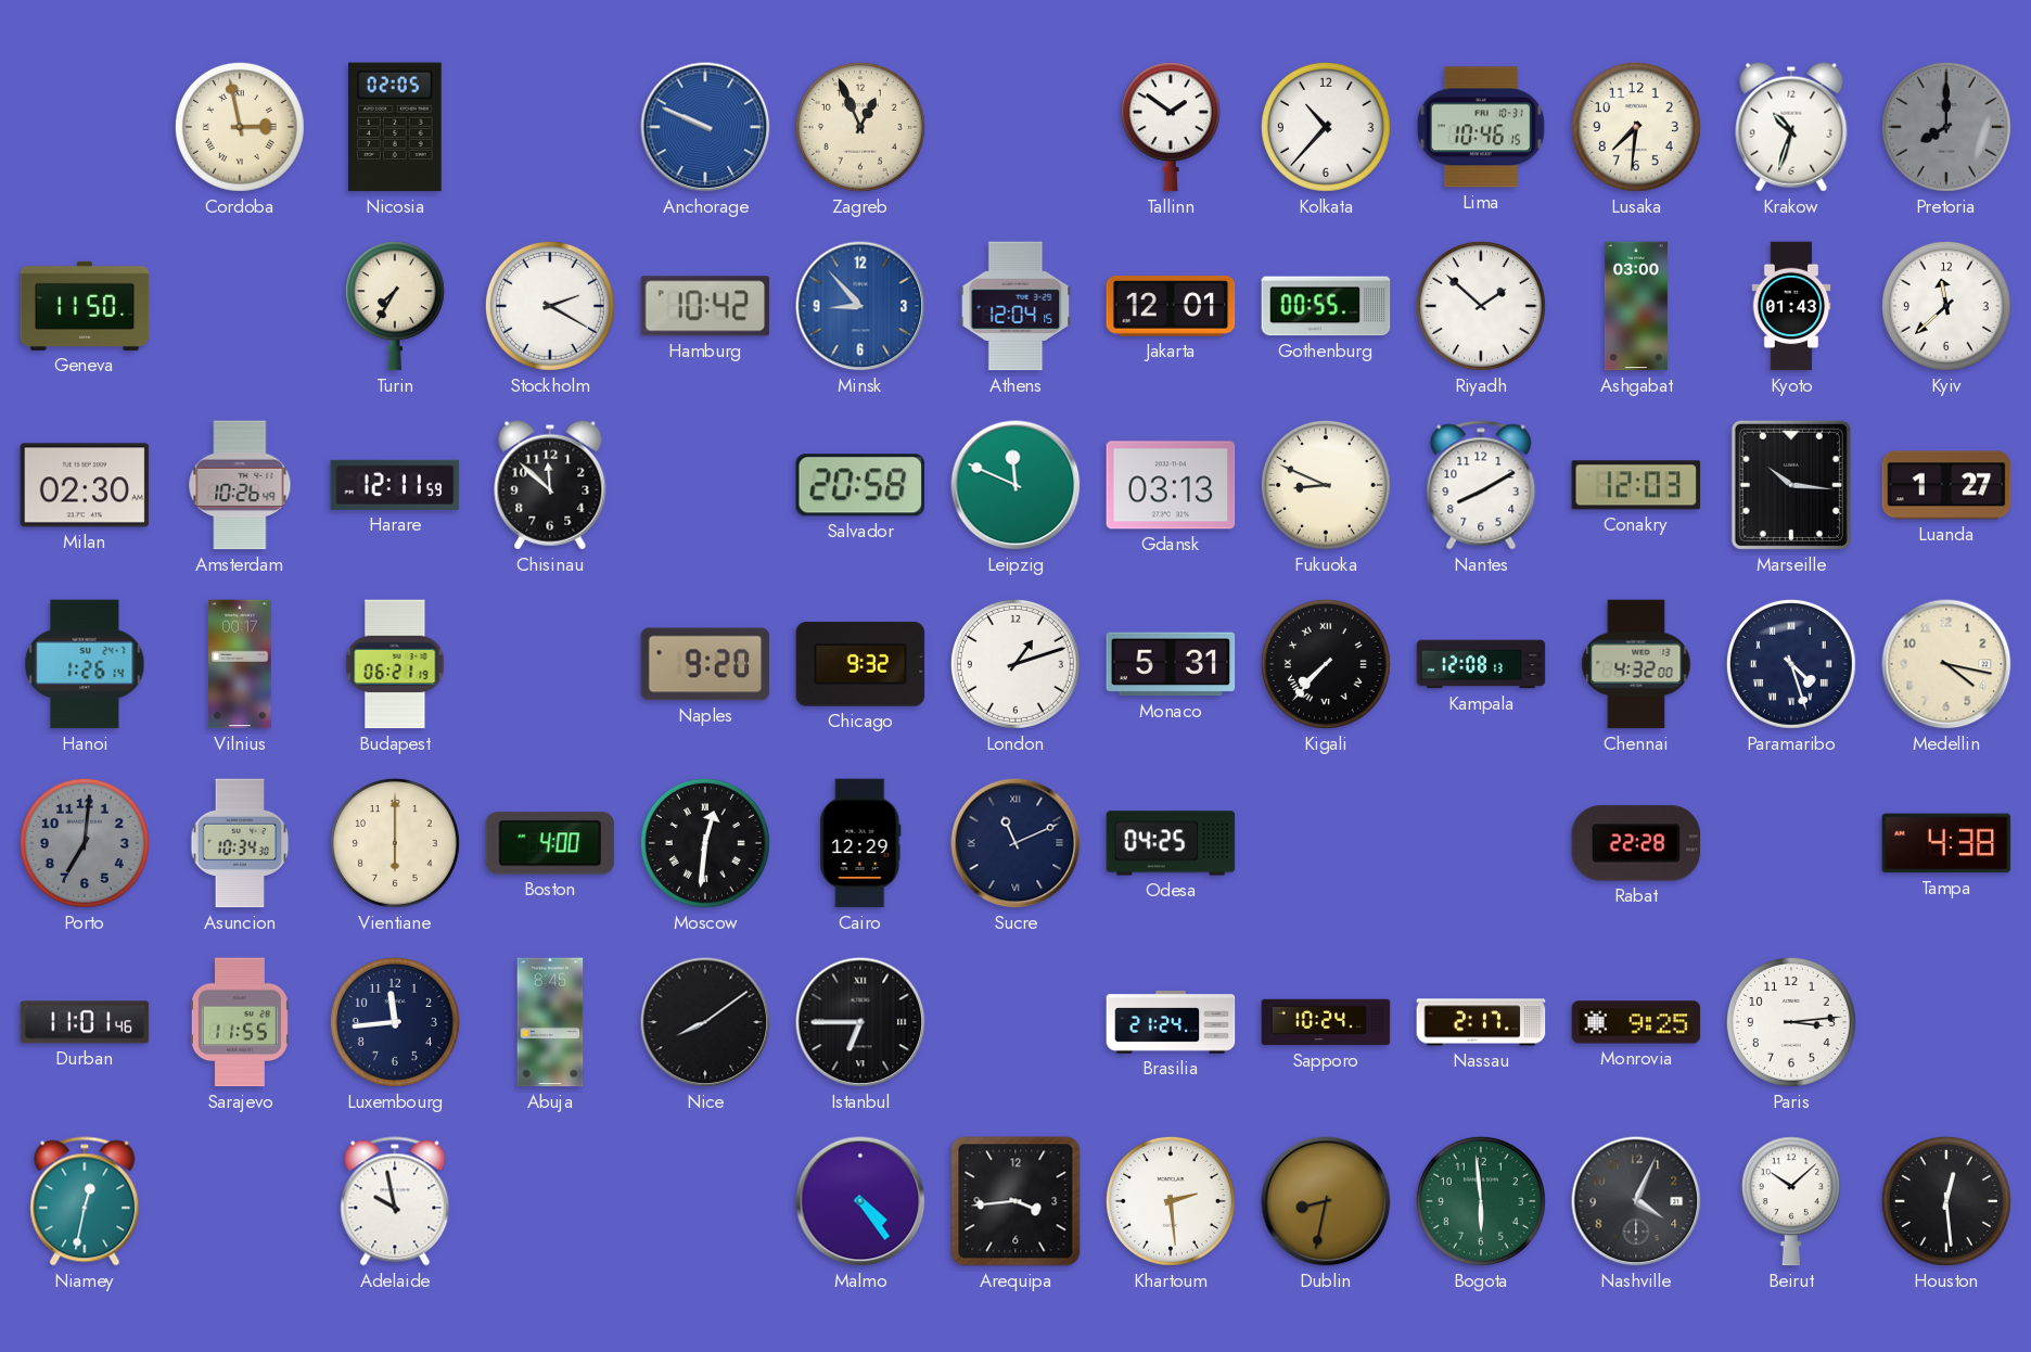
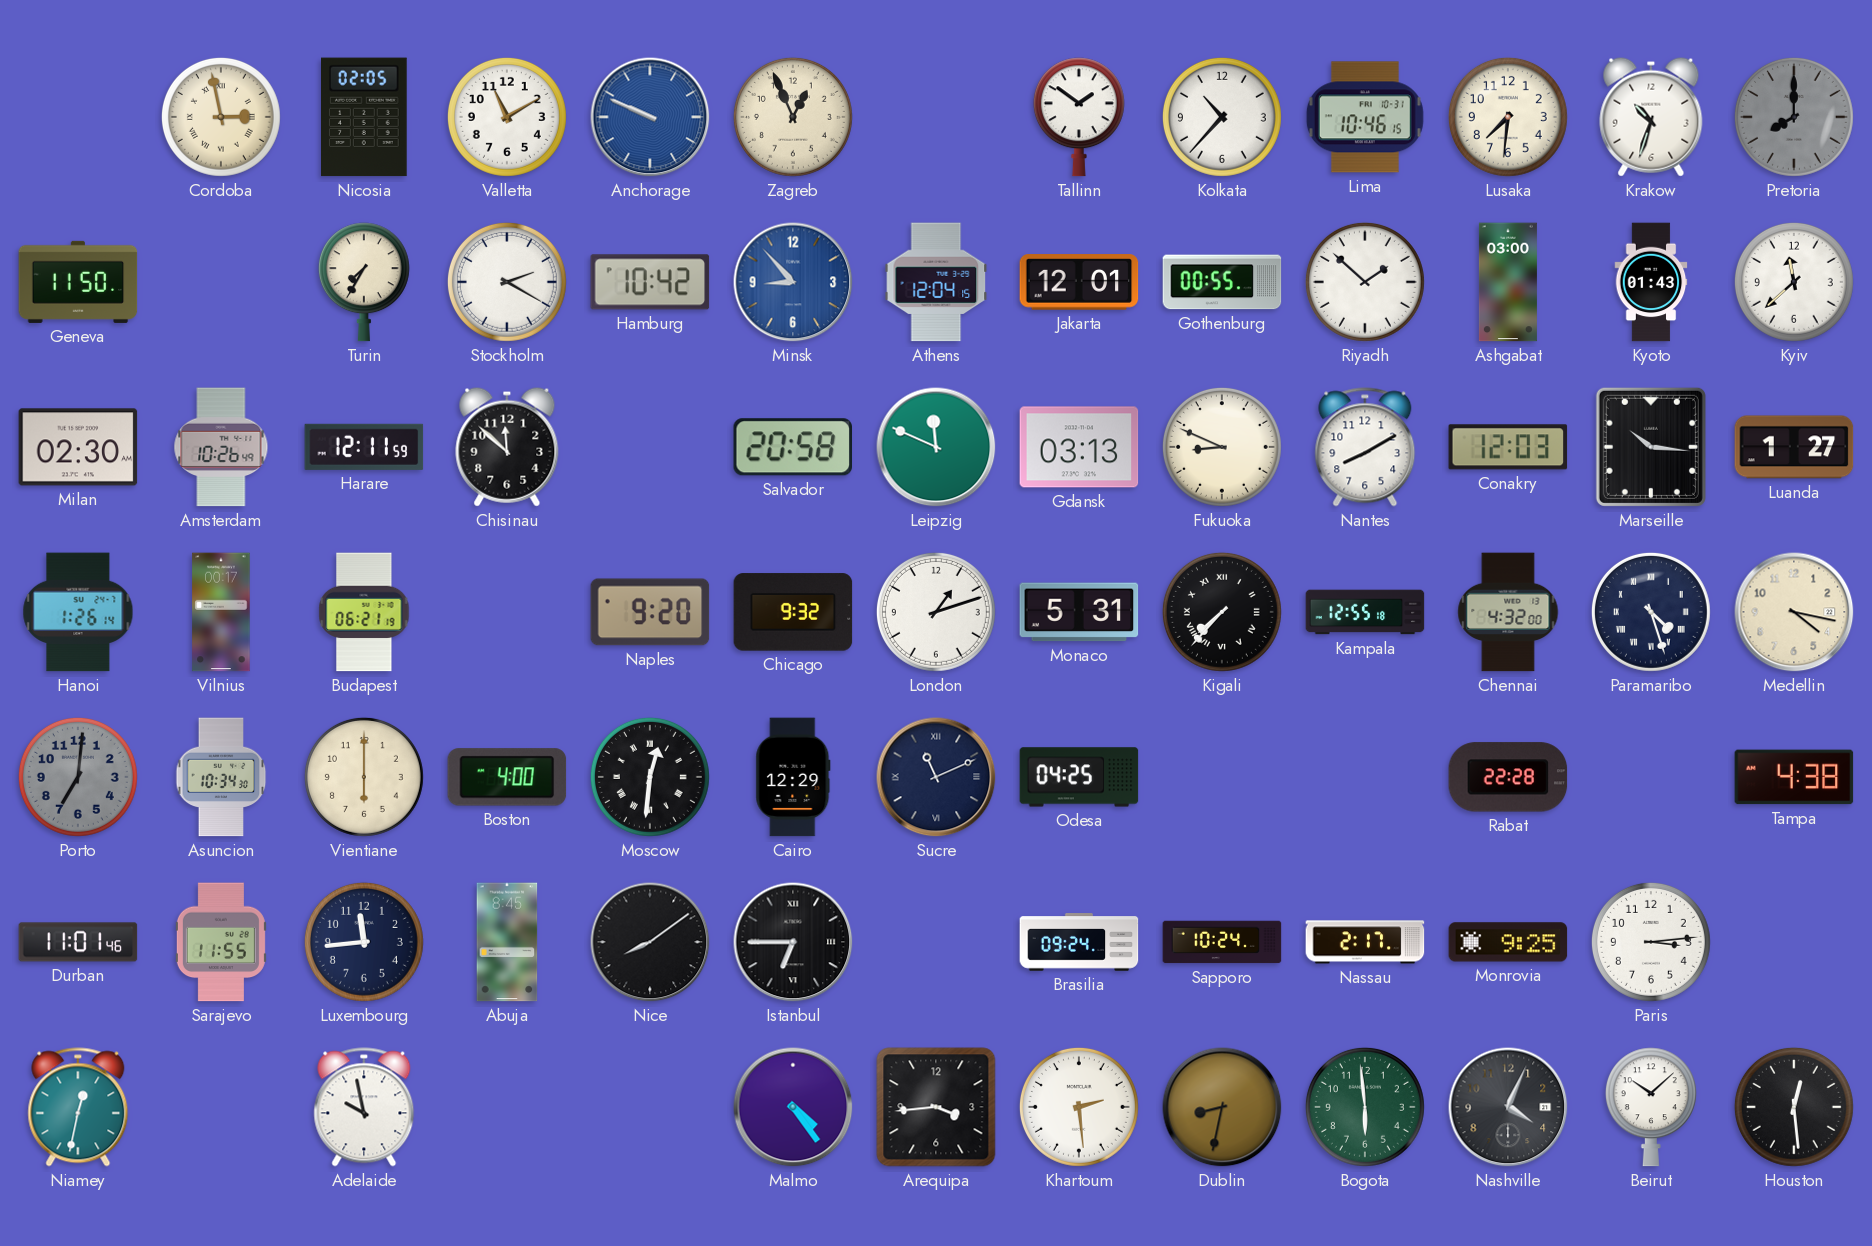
Valletta: none -> 11:10
Kampala: 12:08 -> 12:55
Brasilia: 21:24 -> 09:24
